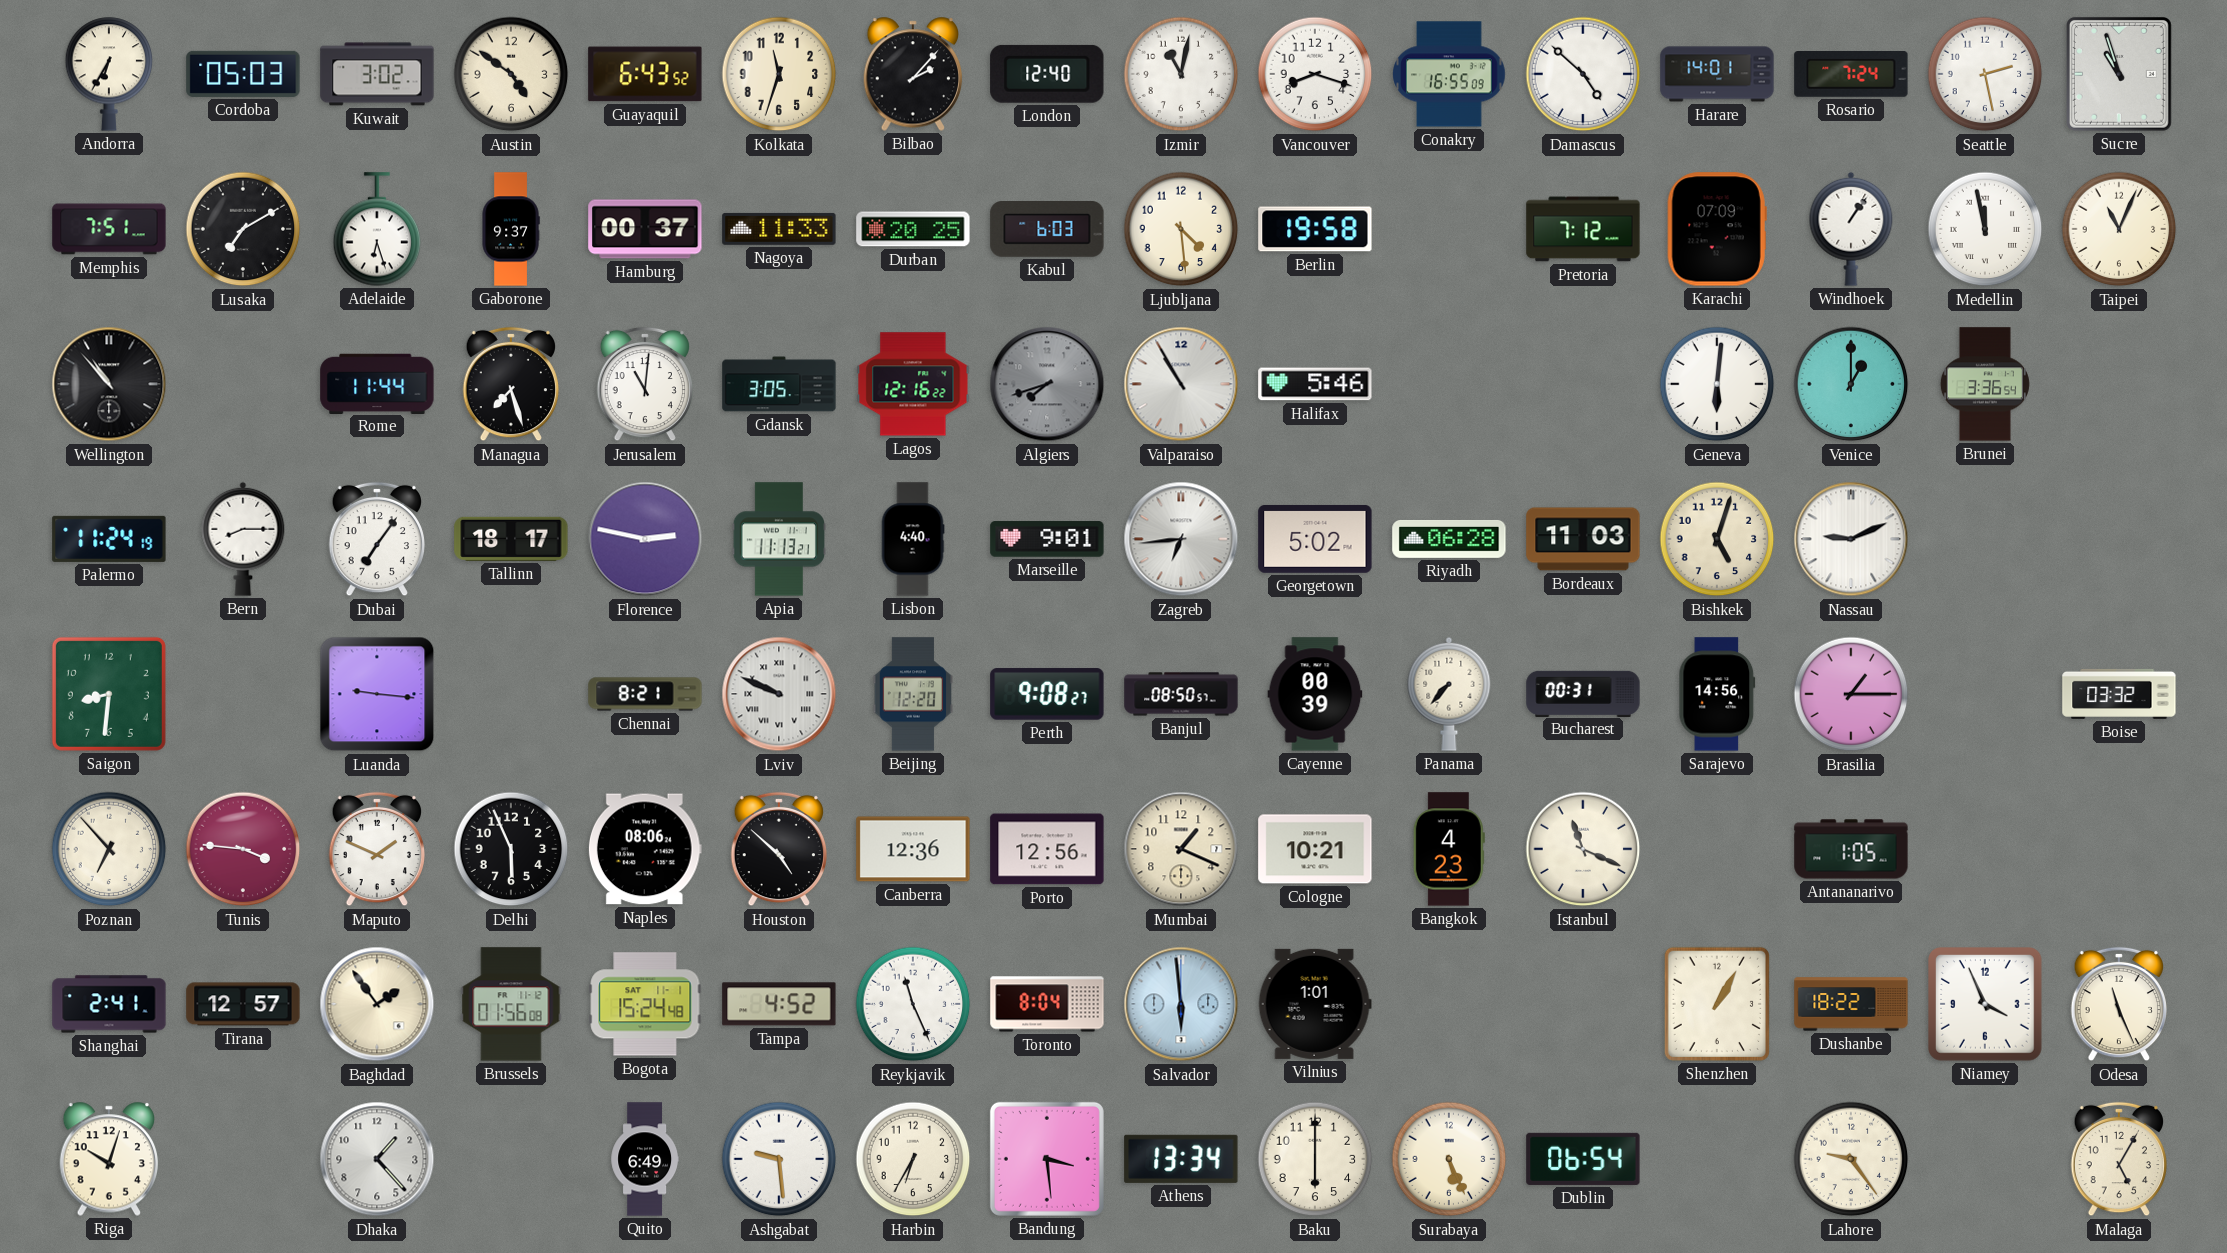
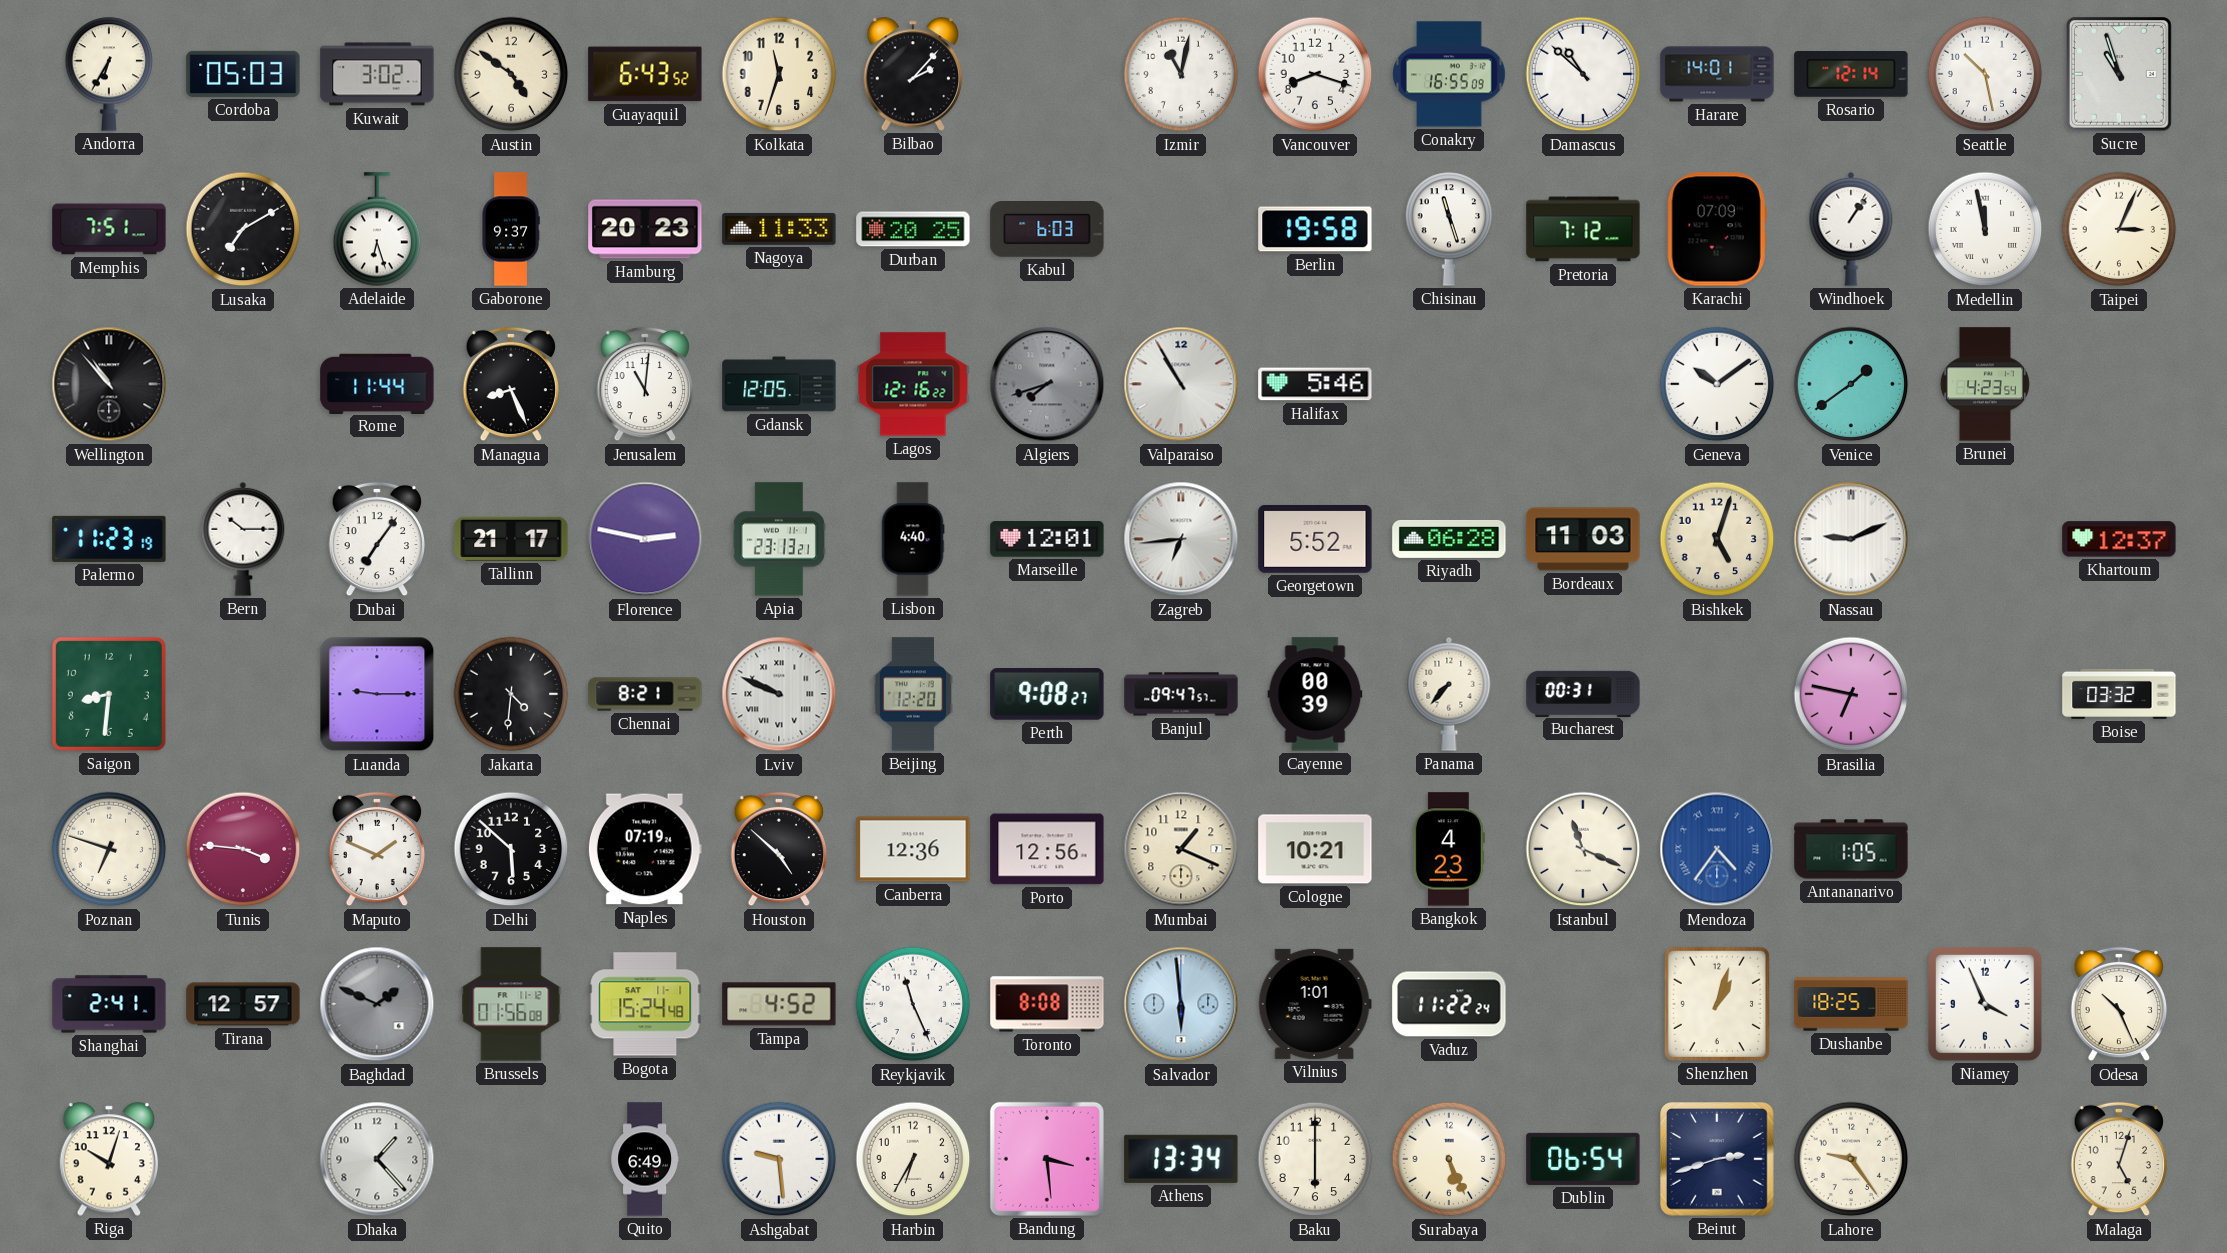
London: 12:40 -> none
Damascus: 4:52 -> 10:52
Rosario: 7:24 -> 12:14
Seattle: 2:28 -> 10:28
Hamburg: 00:37 -> 20:23
Ljubljana: 4:29 -> none
Chisinau: none -> 11:27
Taipei: 11:04 -> 3:04
Managua: 7:27 -> 8:26
Gdansk: 3:05 -> 12:05
Geneva: 6:01 -> 10:09
Venice: 1:00 -> 1:39
Brunei: 3:36 -> 4:23
Palermo: 11:24 -> 11:23
Bern: 8:15 -> 10:15
Tallinn: 18:17 -> 21:17
Apia: 11:13 -> 23:13
Marseille: 9:01 -> 12:01
Georgetown: 5:02 -> 5:52
Khartoum: none -> 12:37
Luanda: 9:16 -> 9:15
Jakarta: none -> 4:31
Banjul: 08:50 -> 09:47
Sarajevo: 14:56 -> none
Brasilia: 1:15 -> 6:47
Poznan: 6:53 -> 6:48
Delhi: 5:56 -> 5:52
Naples: 08:06 -> 07:19
Mendoza: none -> 4:36
Baghdad: 1:54 -> 1:49
Baghdad dial: cream -> grey
Toronto: 8:04 -> 8:08
Vaduz: none -> 11:22
Shenzhen: 1:05 -> 1:03
Dushanbe: 18:22 -> 18:25
Odesa: 11:26 -> 10:26
Beirut: none -> 2:42
Malaga: 5:05 -> 5:03
